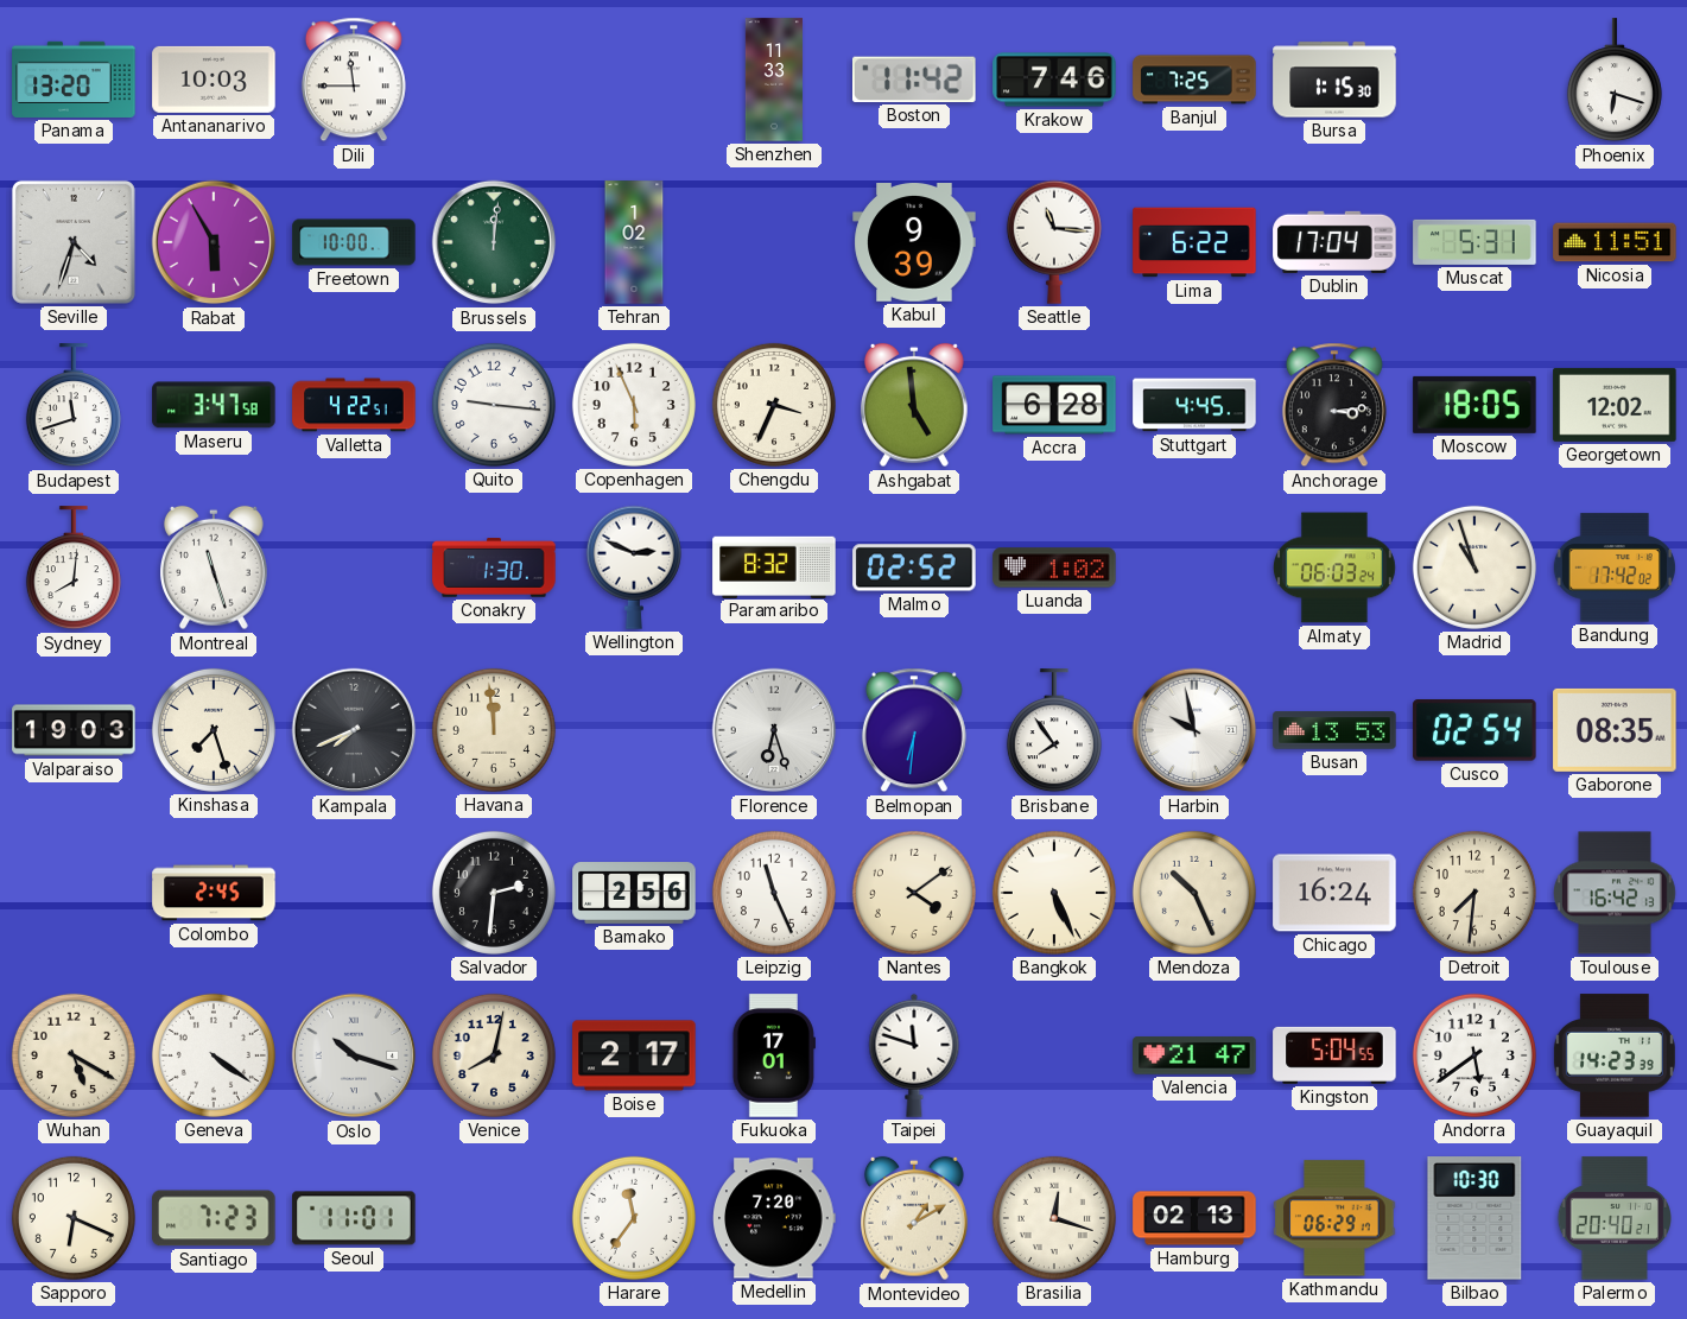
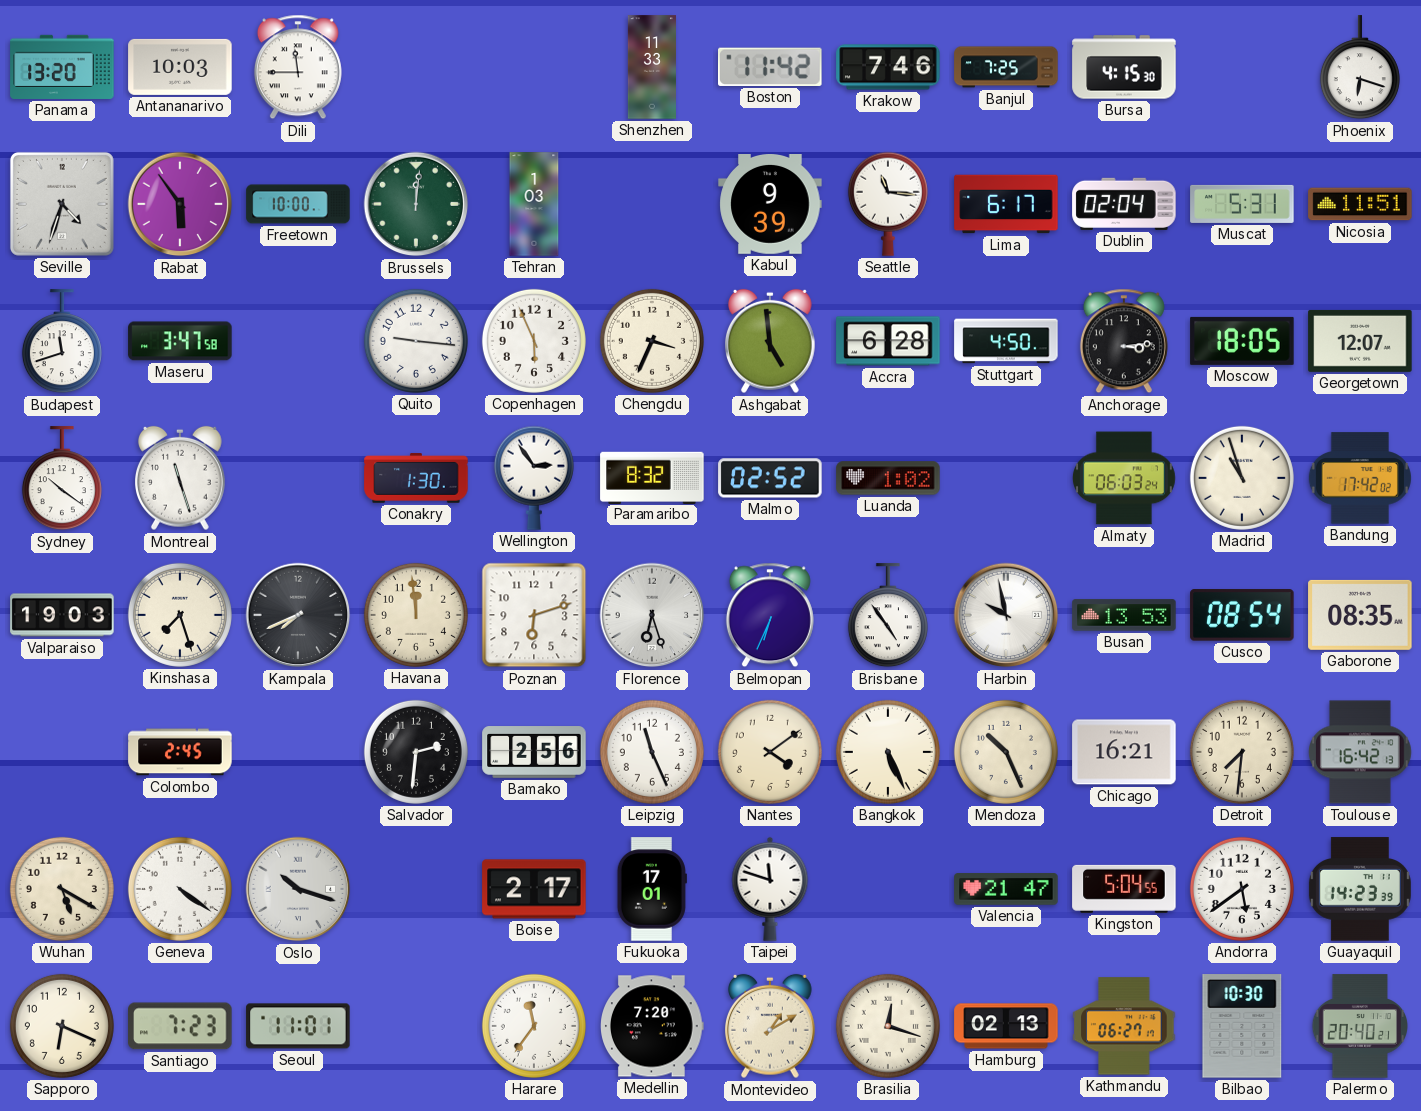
Bursa: 1:15 -> 4:15
Rabat: 5:55 -> 5:54
Tehran: 1:02 -> 1:03
Lima: 6:22 -> 6:17
Dublin: 17:04 -> 02:04
Valletta: 4:22 -> none
Stuttgart: 4:45 -> 4:50
Georgetown: 12:02 -> 12:07
Sydney: 8:01 -> 10:21
Wellington: 2:49 -> 2:54
Poznan: none -> 6:12
Belmopan: 6:31 -> 6:34
Brisbane: 7:54 -> 4:54
Cusco: 02:54 -> 08:54
Chicago: 16:24 -> 16:21
Venice: 8:02 -> none
Kathmandu: 06:29 -> 06:27
